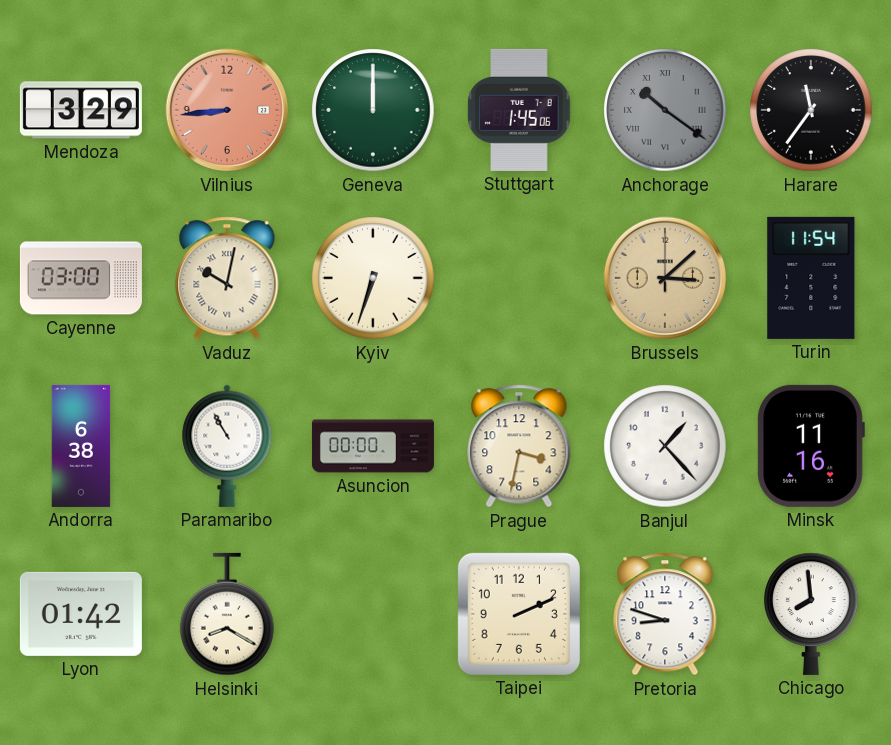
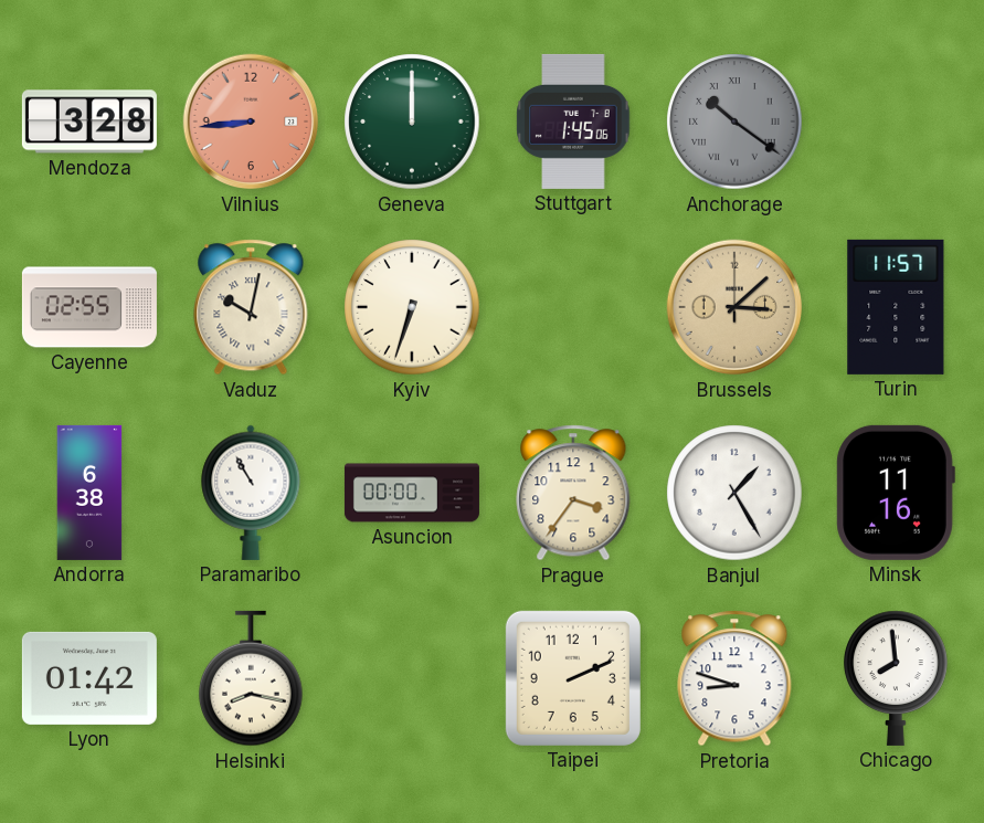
Mendoza: 3:29 -> 3:28
Harare: 11:36 -> none
Cayenne: 03:00 -> 02:55
Turin: 11:54 -> 11:57
Prague: 3:32 -> 3:36
Banjul: 1:23 -> 1:25
Helsinki: 8:20 -> 8:17
